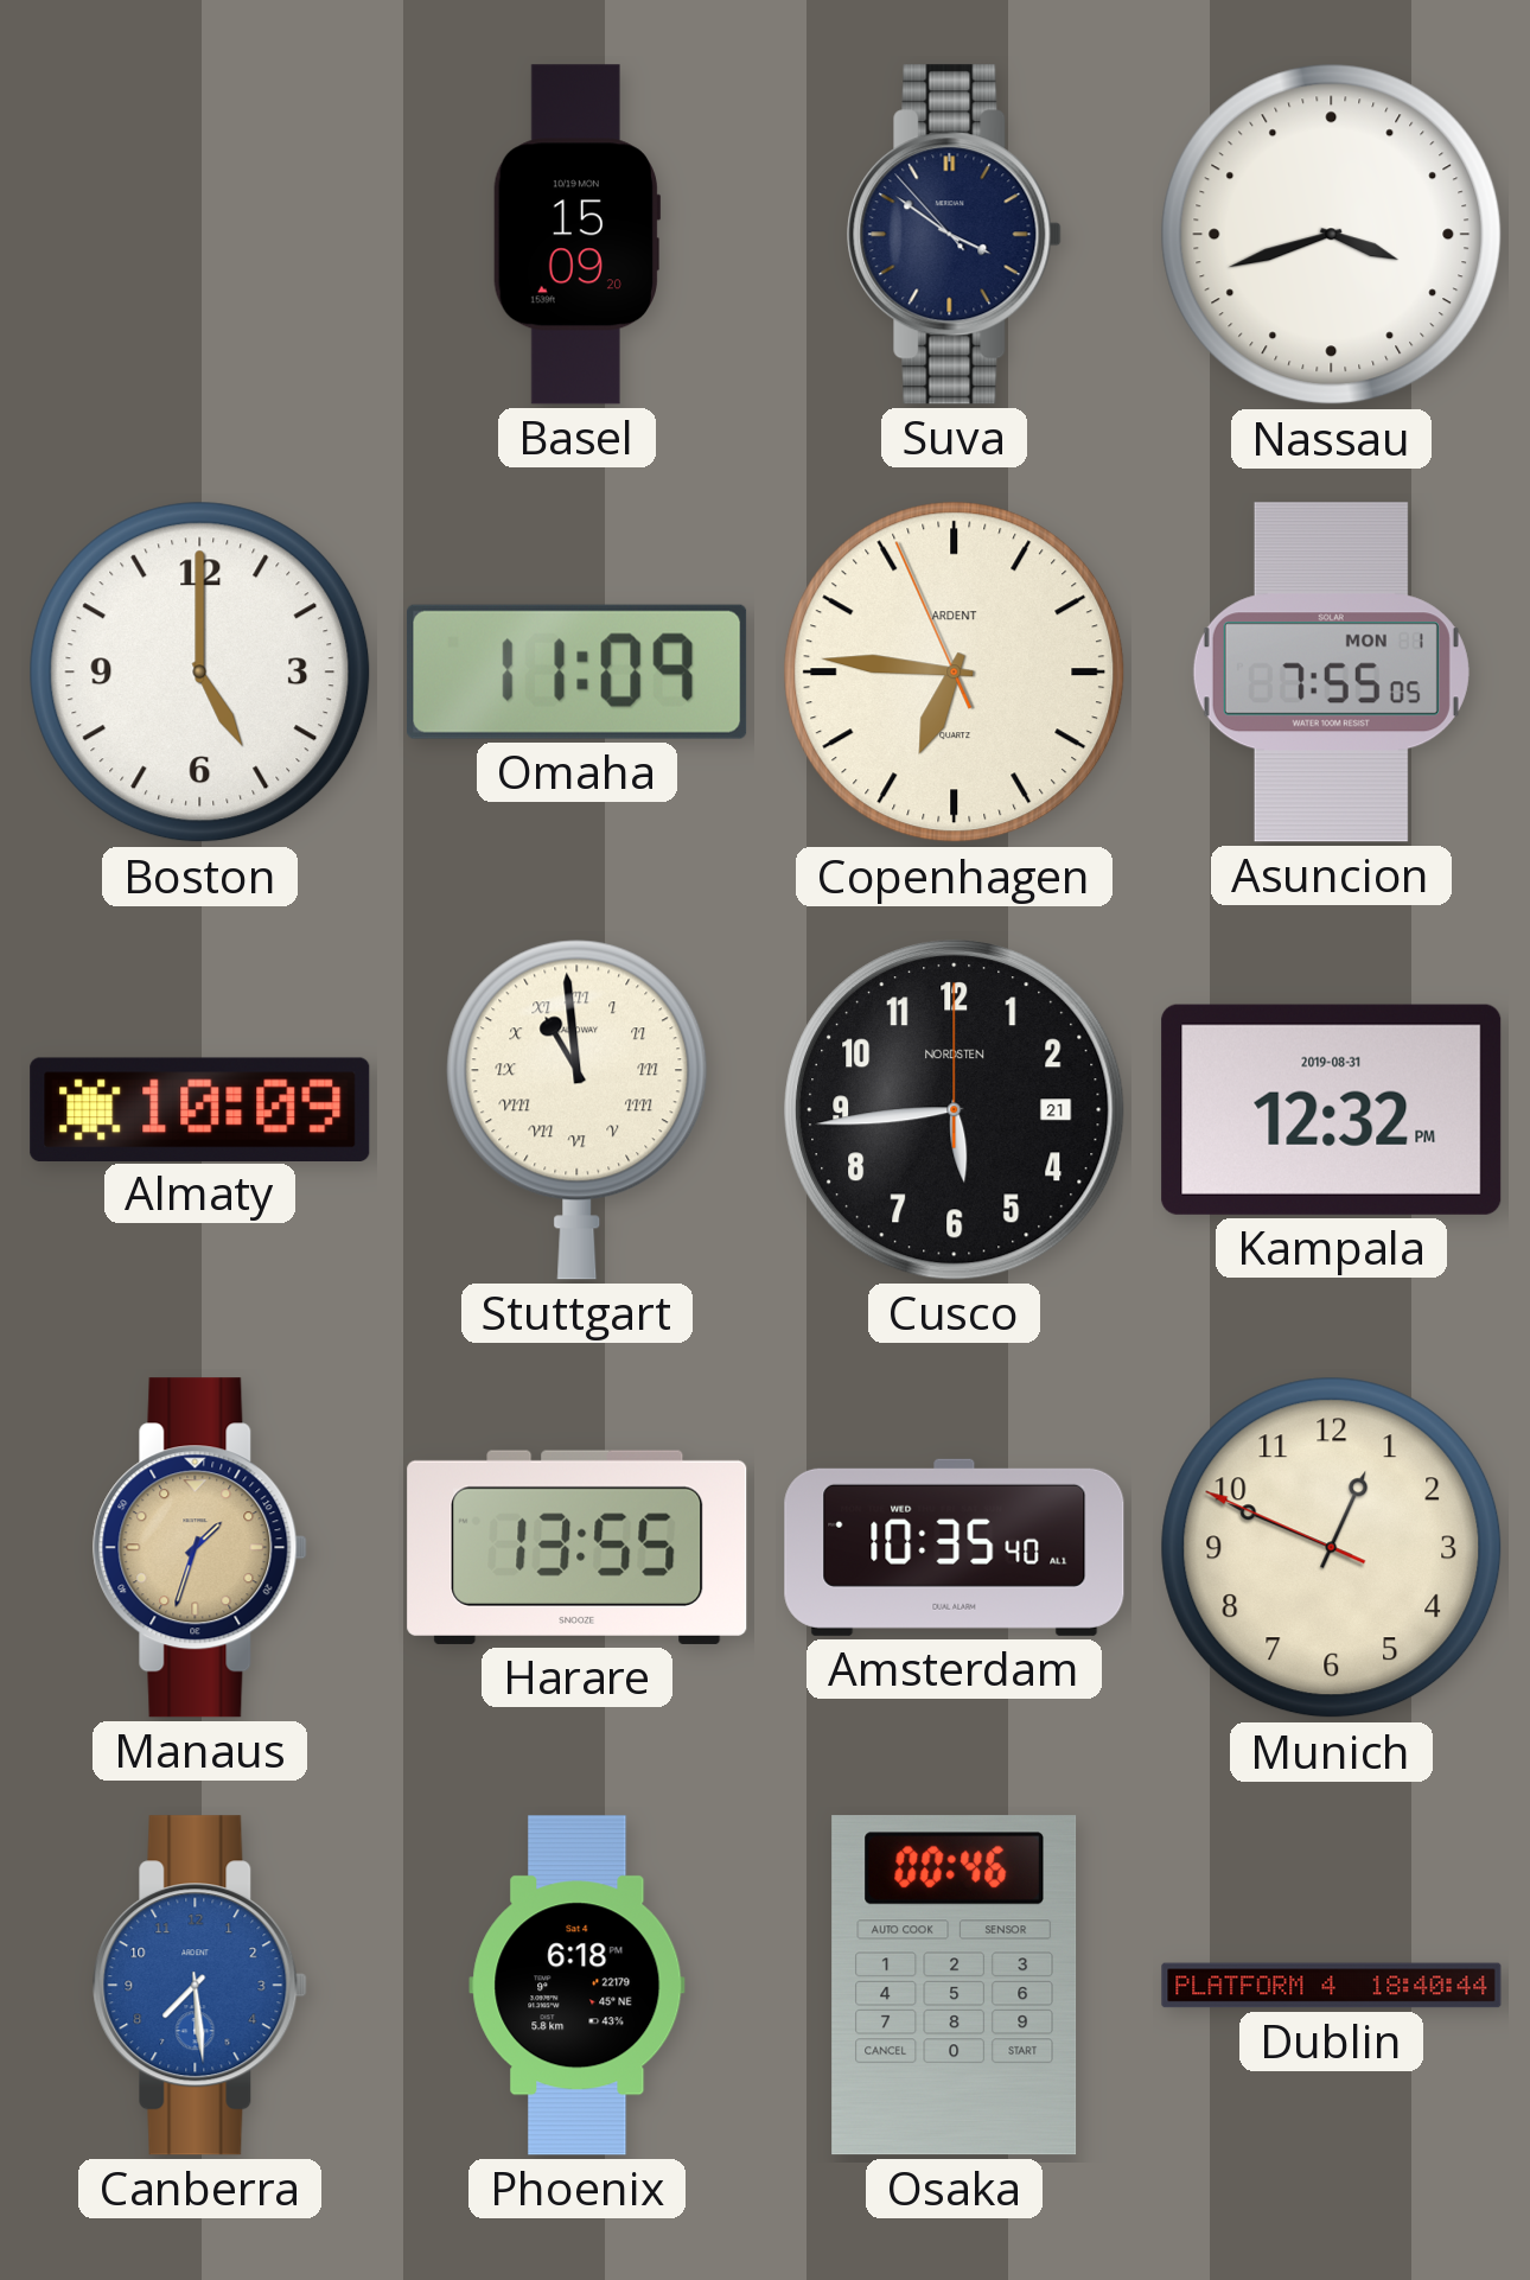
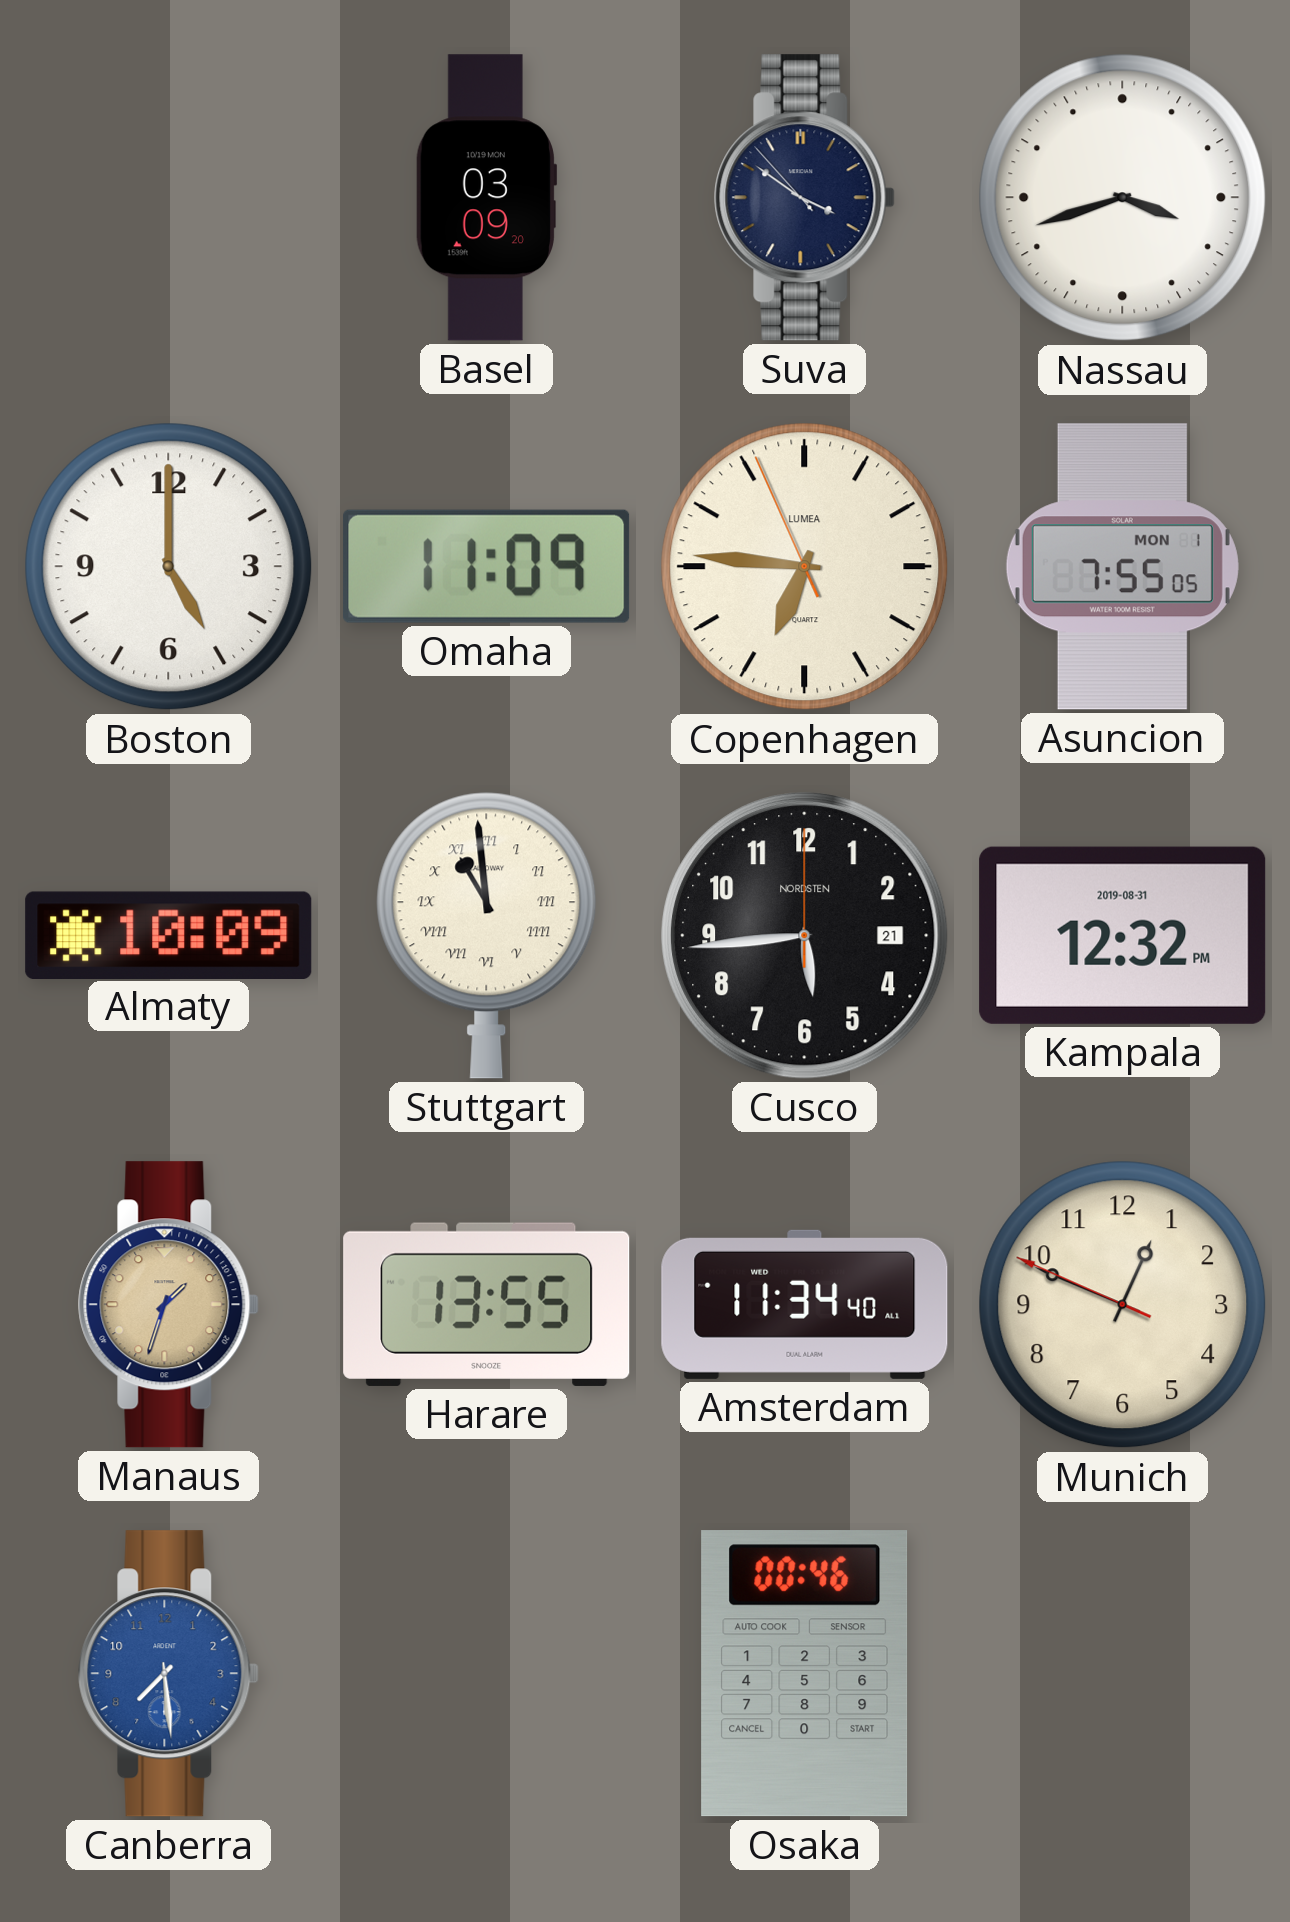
Basel: 15:09 -> 03:09
Copenhagen brand: ARDENT -> LUMEA
Amsterdam: 10:35 -> 11:34
Phoenix: 6:18 -> none
Dublin: 18:40 -> none
